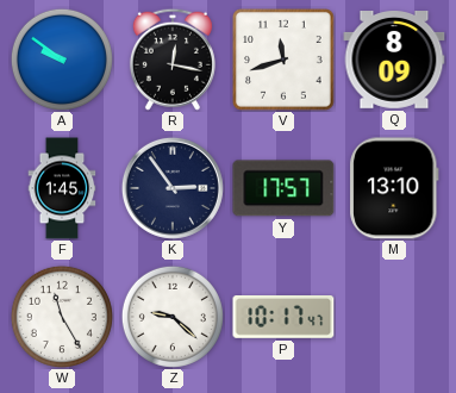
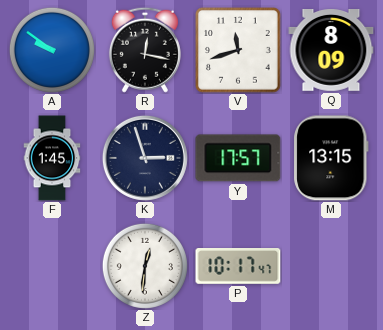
K: 2:54 -> 2:57
M: 13:10 -> 13:15
W: 11:25 -> none
Z: 9:22 -> 12:31
